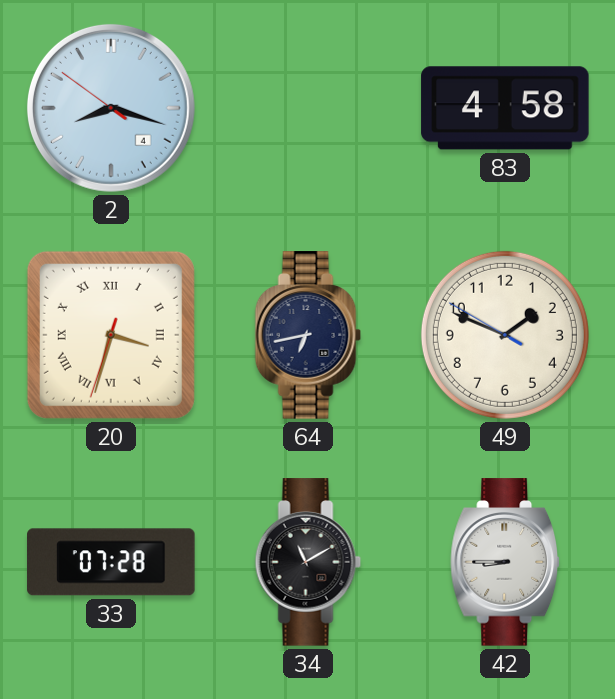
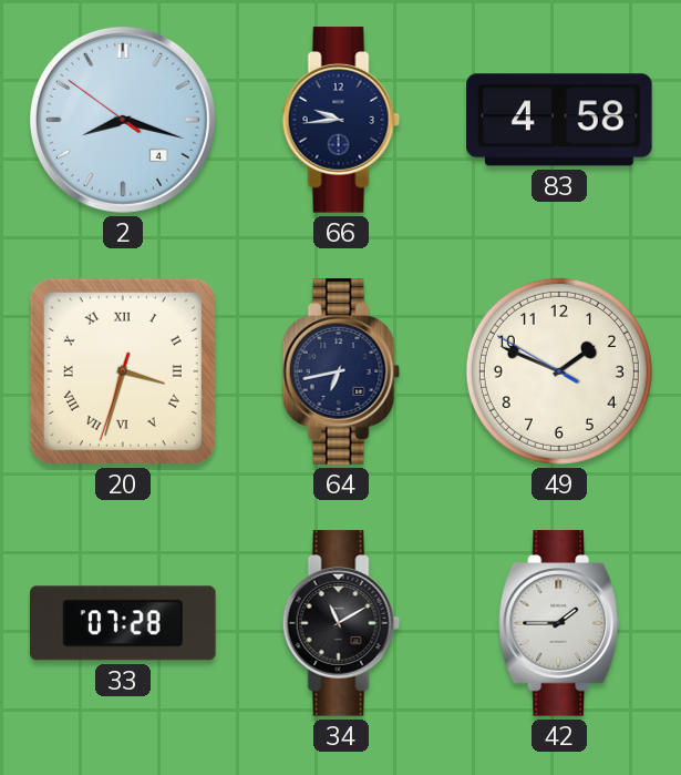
66: none -> 9:44
42: 8:45 -> 1:45
